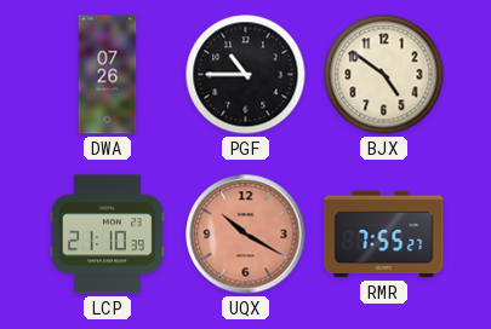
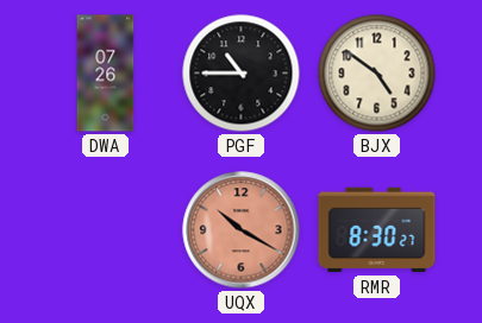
LCP: 21:10 -> none
RMR: 7:55 -> 8:30
